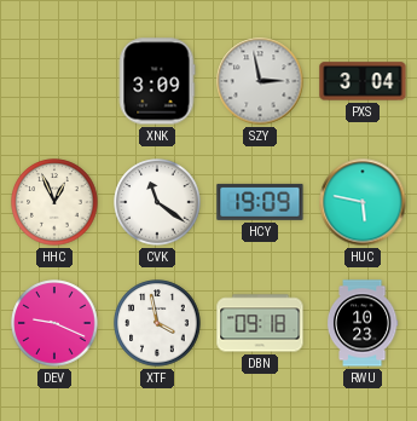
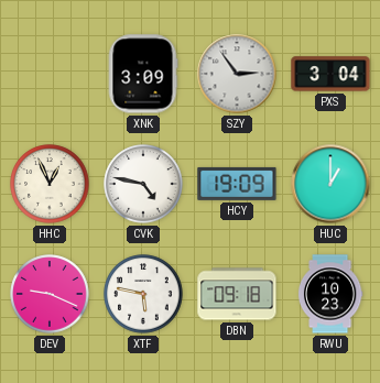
SZY: 2:58 -> 2:54
CVK: 11:21 -> 4:47
HUC: 5:47 -> 1:00
XTF: 3:58 -> 5:47
